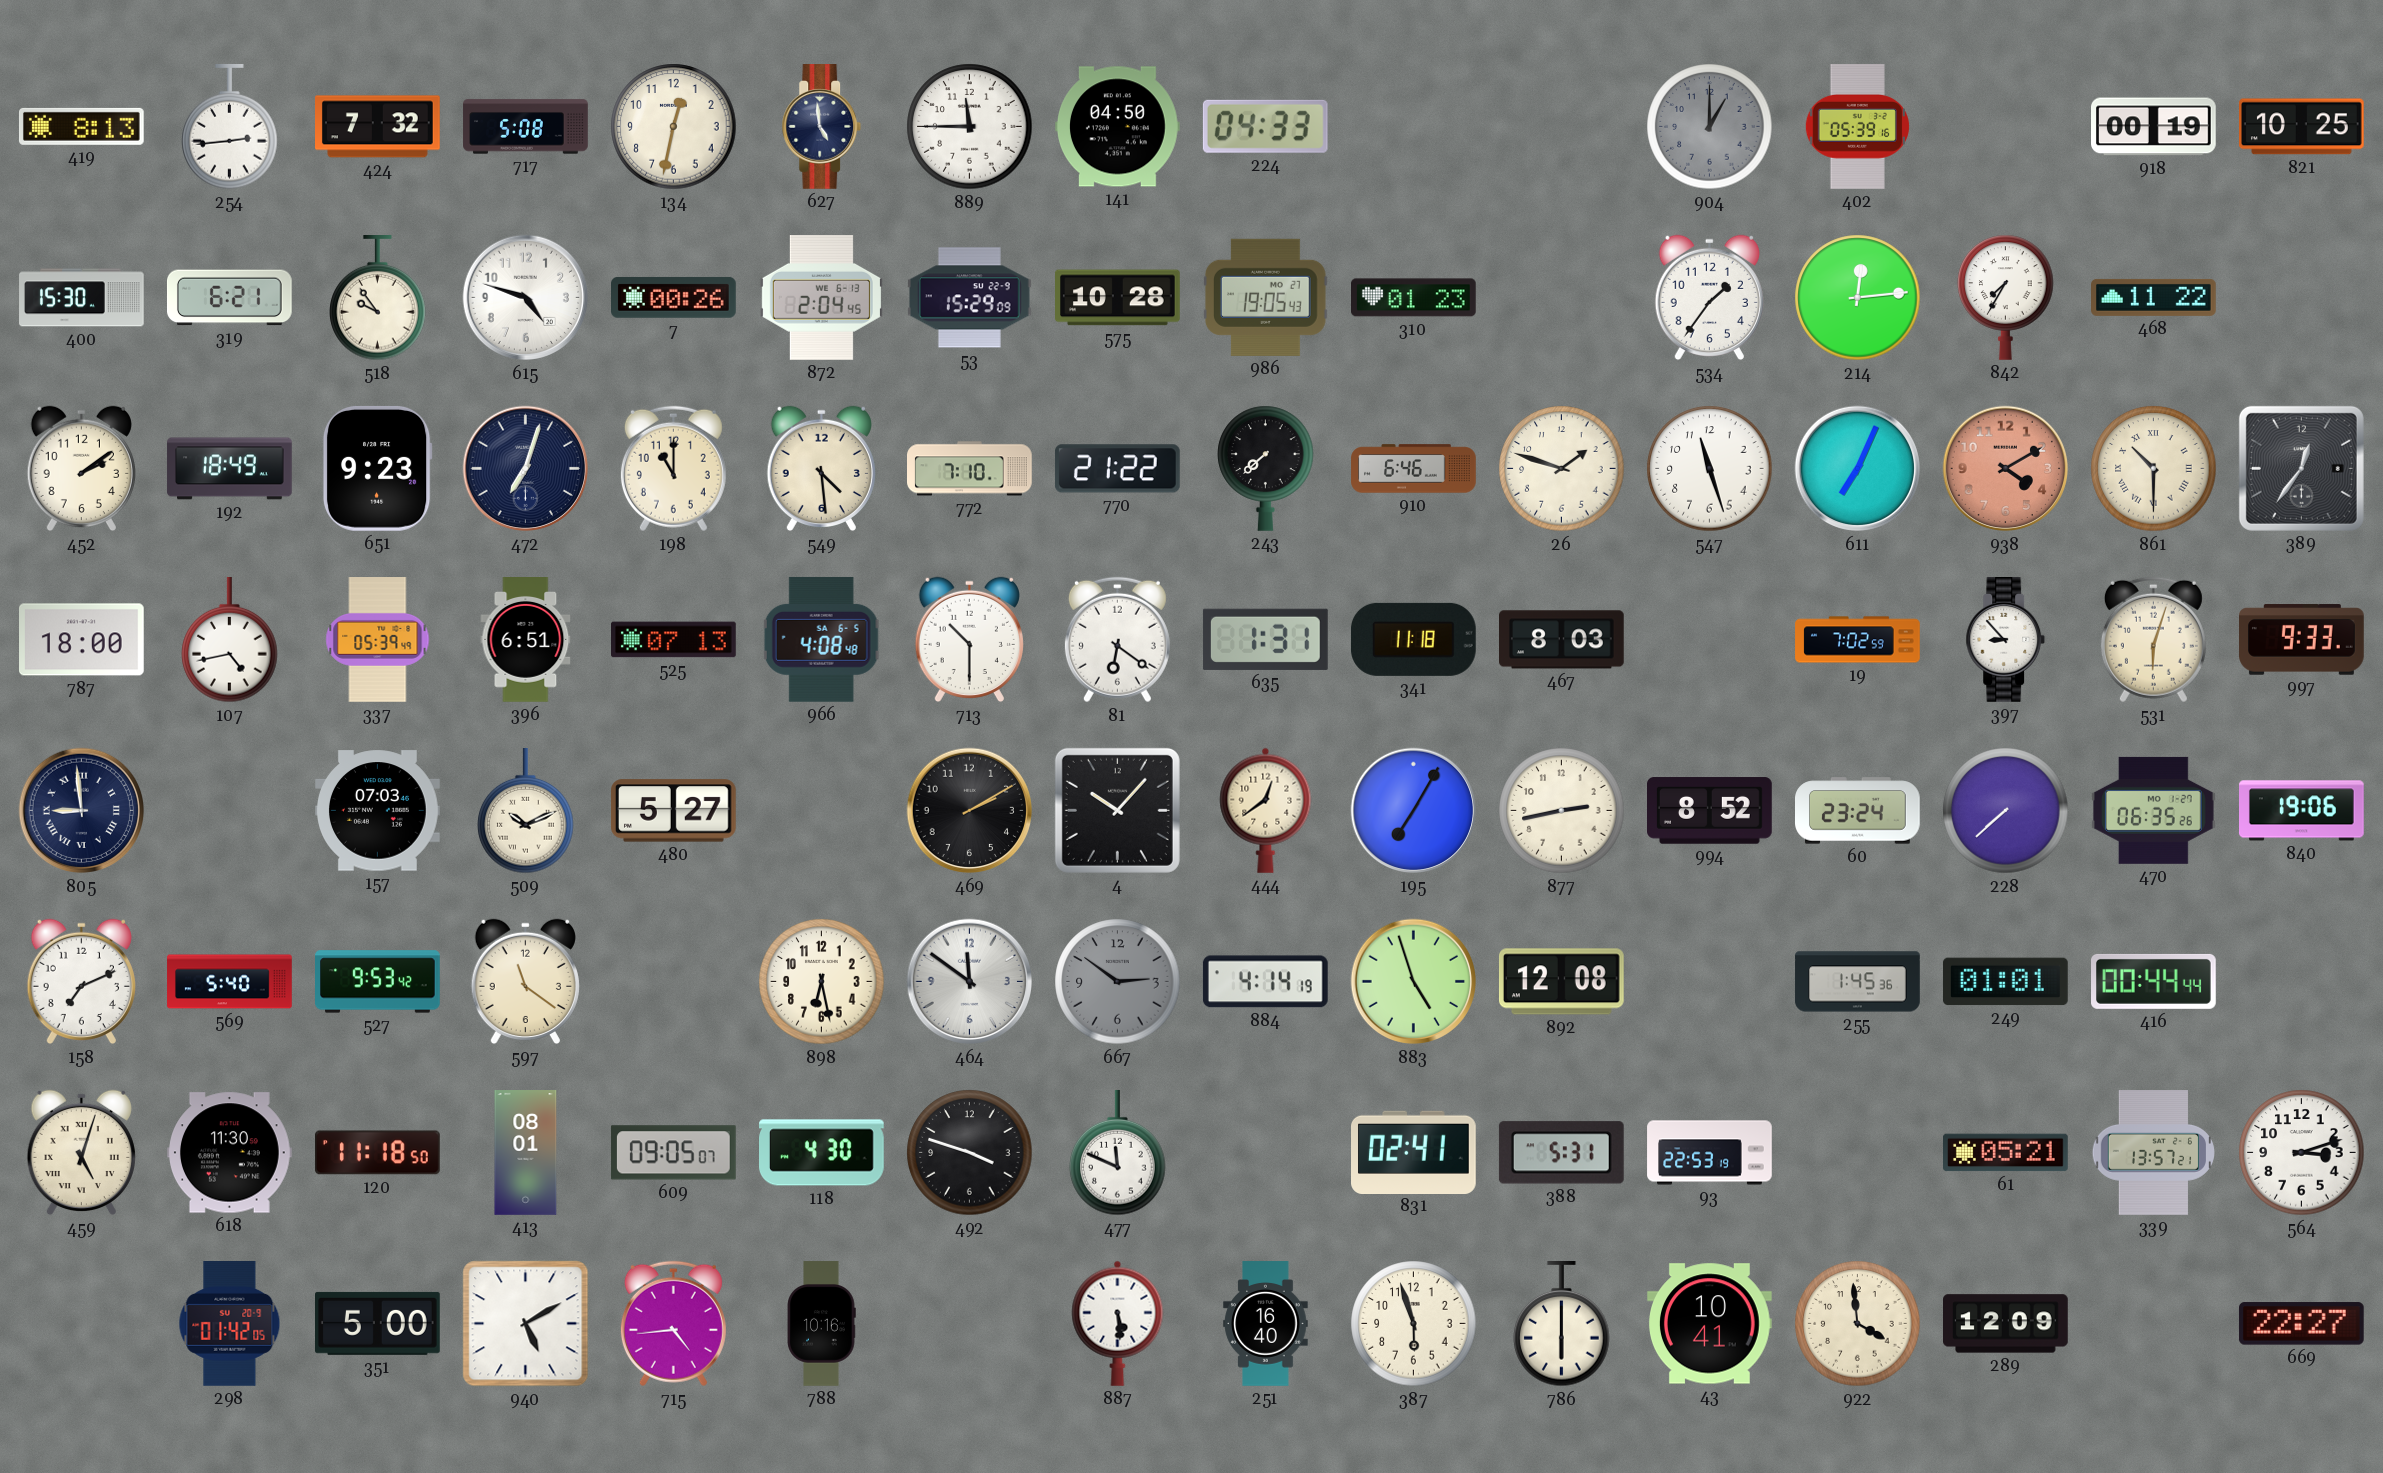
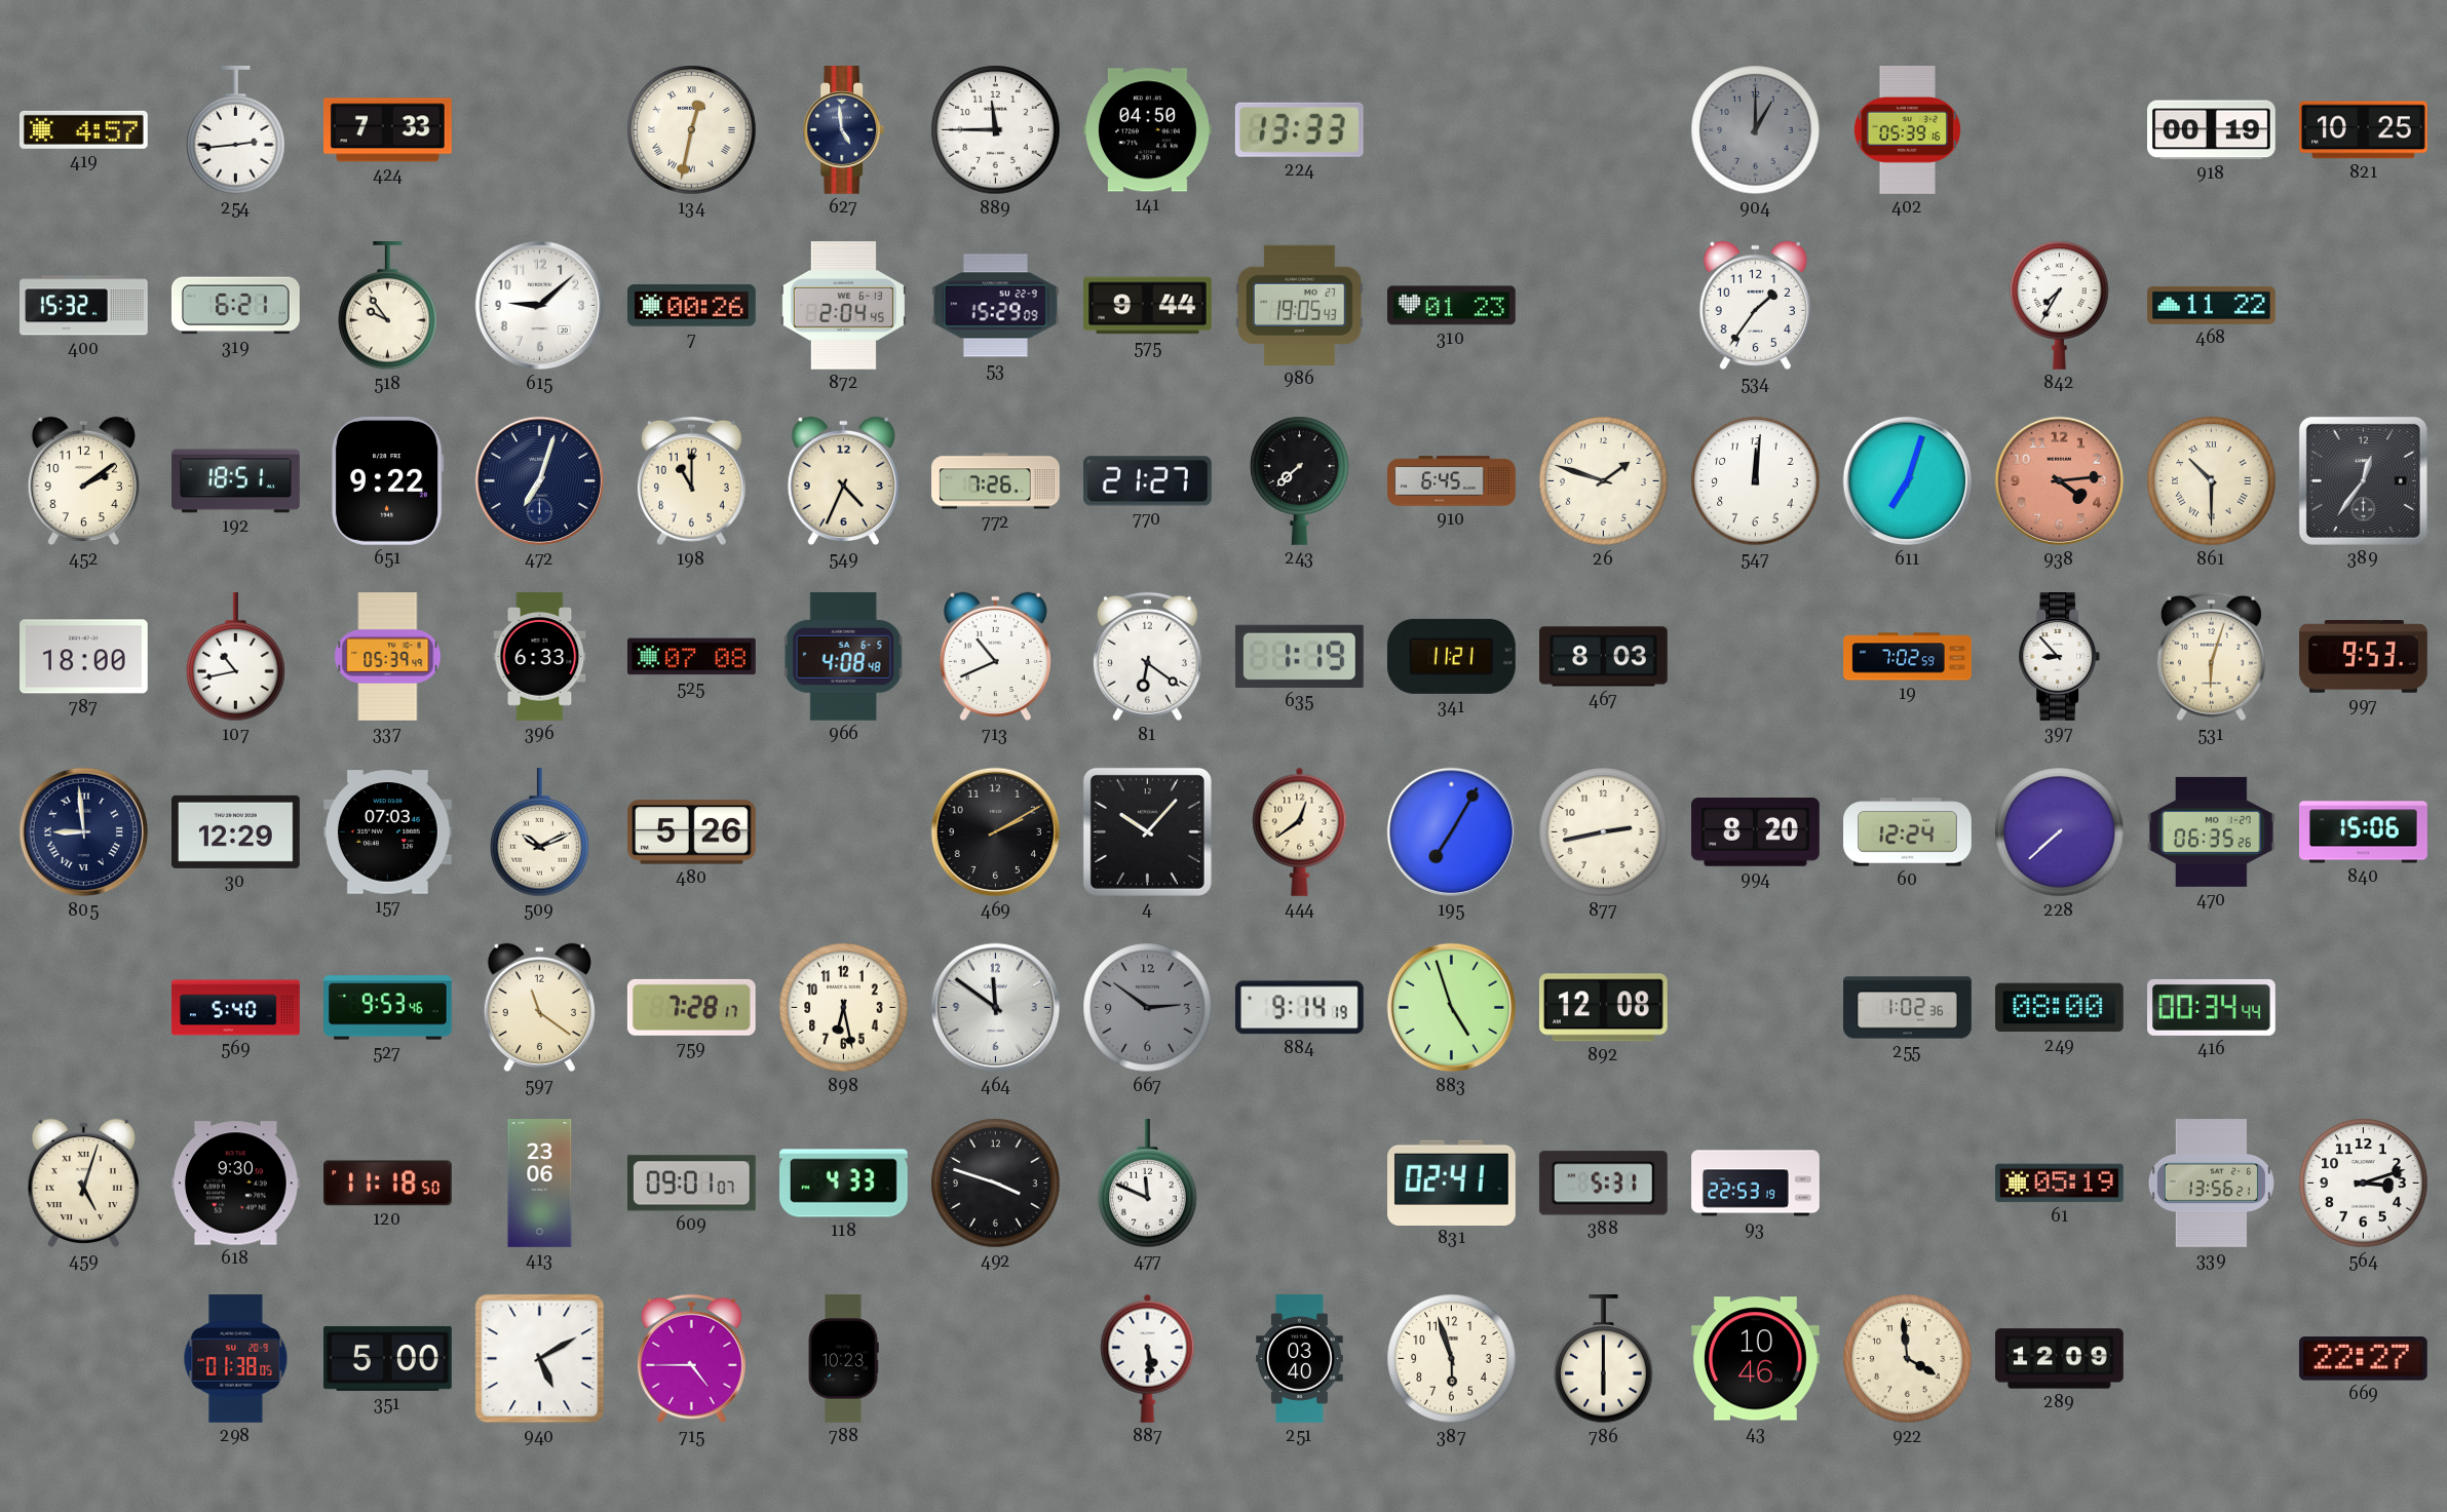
419: 8:13 -> 4:57
424: 7:32 -> 7:33
717: 5:08 -> none
134 numerals: Arabic -> Roman
224: 04:33 -> 13:33
400: 15:30 -> 15:32
615: 4:48 -> 9:08
575: 10:28 -> 9:44
214: 12:14 -> none
192: 18:49 -> 18:51
651: 9:23 -> 9:22
549: 4:29 -> 4:34
772: 7:10 -> 7:26
770: 21:22 -> 21:27
910: 6:46 -> 6:45
547: 11:27 -> 12:01
611: 7:04 -> 7:03
938: 4:10 -> 4:14
107: 4:43 -> 10:43
396: 6:51 -> 6:33
525: 07:13 -> 07:08
713: 10:30 -> 10:41
635: 1:31 -> 1:19
341: 11:18 -> 11:21
997: 9:33 -> 9:53
30: none -> 12:29
480: 5:27 -> 5:26
994: 8:52 -> 8:20
60: 23:24 -> 12:24
840: 19:06 -> 15:06
158: 7:11 -> none
527: 9:53:42 -> 9:53:46
759: none -> 7:28
884: 4:14 -> 9:14
255: 1:45 -> 1:02
249: 01:01 -> 08:00
416: 00:44 -> 00:34
618: 11:30 -> 9:30
413: 08:01 -> 23:06
609: 09:05 -> 09:01
118: 4:30 -> 4:33
61: 05:21 -> 05:19
339: 13:57 -> 13:56
298: 01:42 -> 01:38
715: 4:44 -> 4:45
788: 10:16 -> 10:23
251: 16:40 -> 03:40
43: 10:41 -> 10:46
